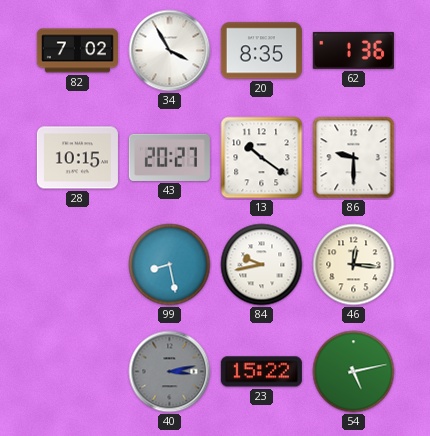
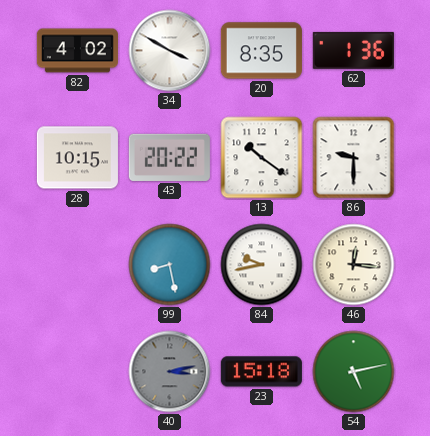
82: 7:02 -> 4:02
34: 3:55 -> 3:50
43: 20:27 -> 20:22
23: 15:22 -> 15:18
